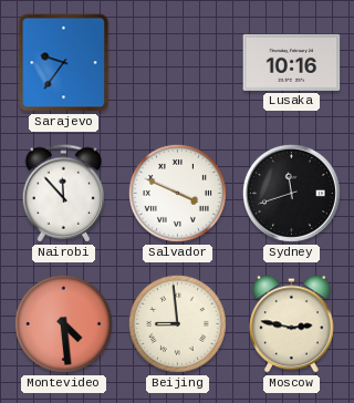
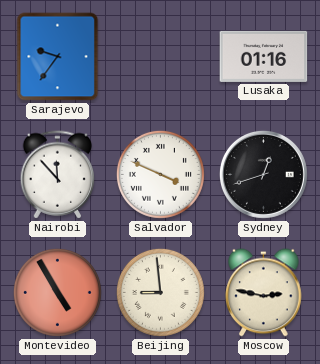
Lusaka: 10:16 -> 01:16
Sydney: 11:42 -> 12:42
Montevideo: 4:29 -> 4:55
